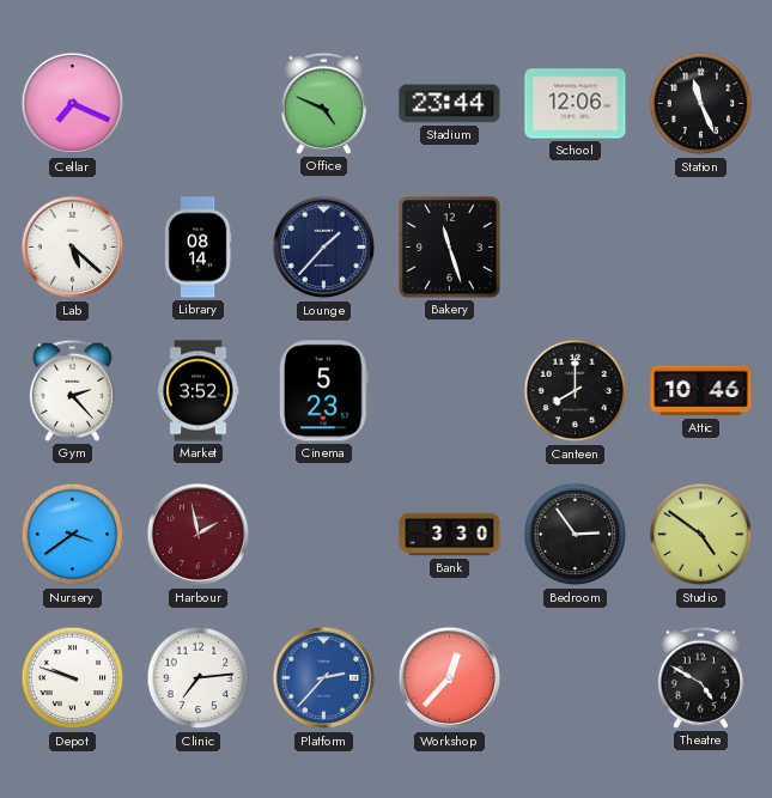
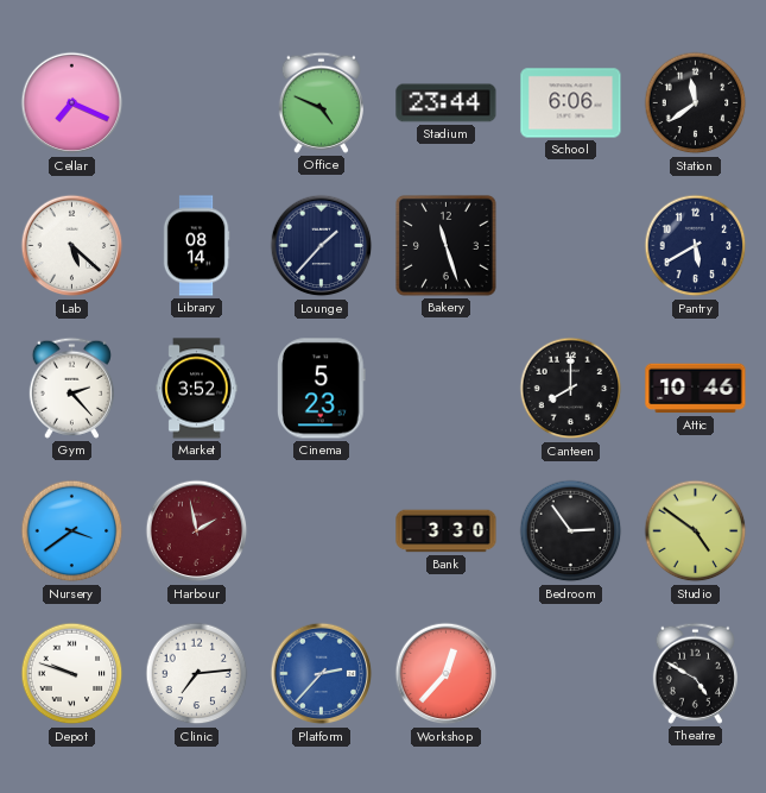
School: 12:06 -> 6:06
Station: 11:26 -> 11:39
Pantry: none -> 5:40
